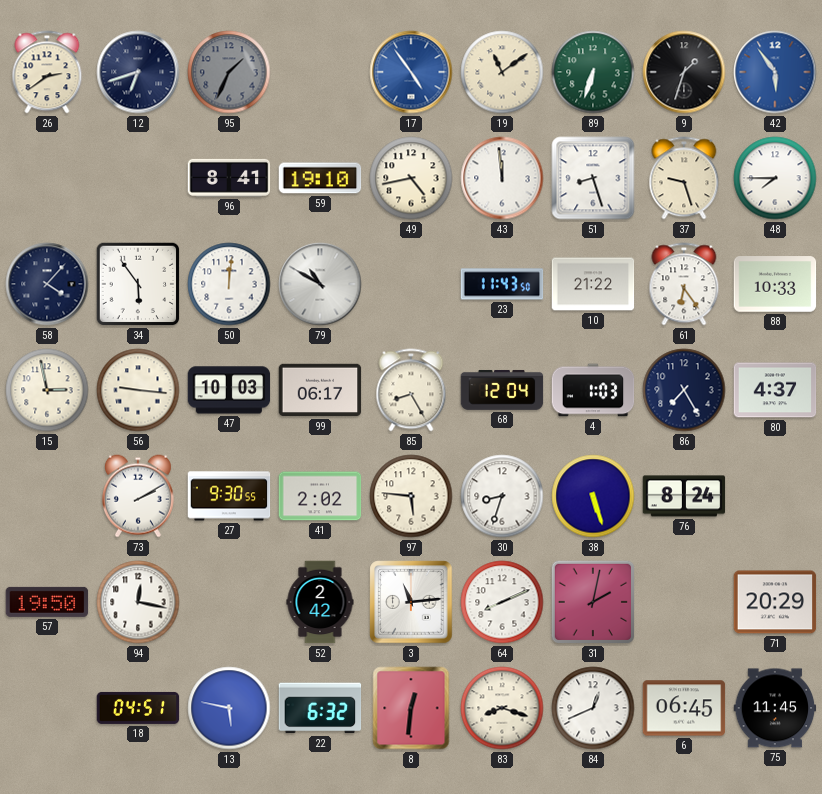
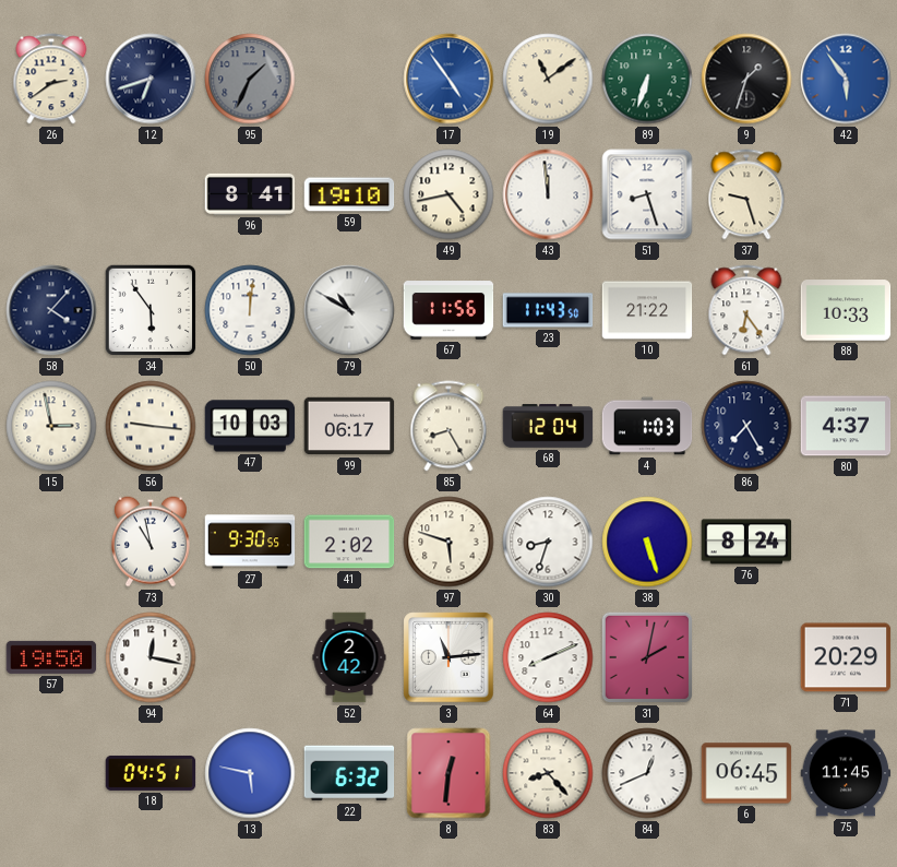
48: 7:45 -> none
67: none -> 11:56
73: 2:10 -> 10:58
97: 5:46 -> 5:48
83: 8:18 -> 8:23
